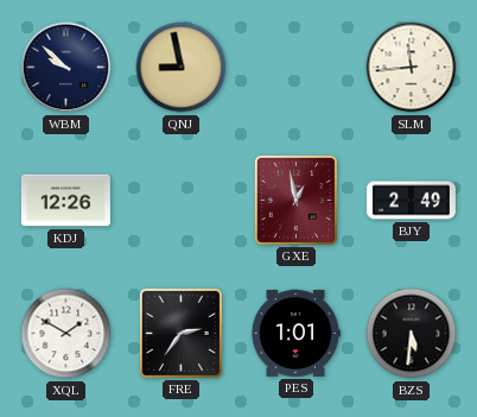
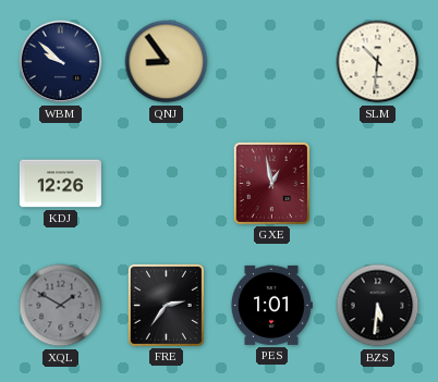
QNJ: 8:58 -> 8:54
SLM: 11:44 -> 10:31
BJY: 2:49 -> none
XQL dial: white -> grey
